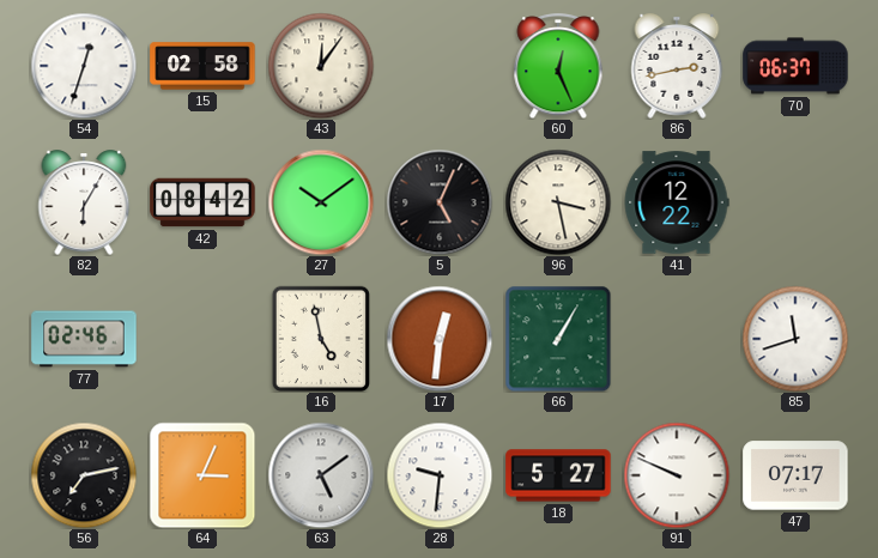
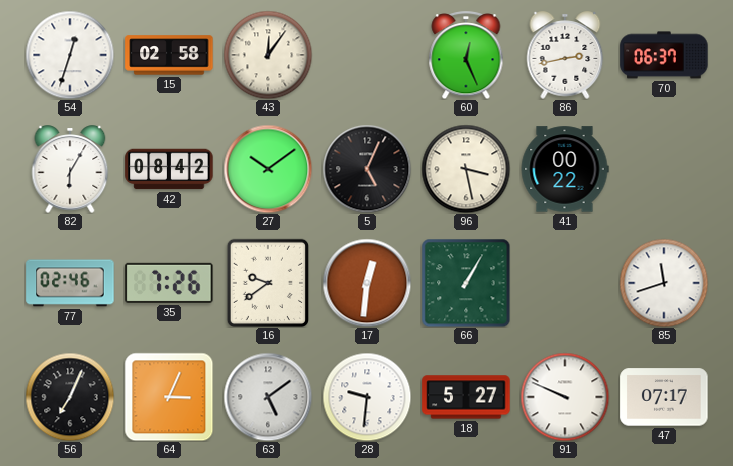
41: 12:22 -> 00:22
35: none -> 7:26
16: 4:58 -> 9:39
56: 7:13 -> 7:04
